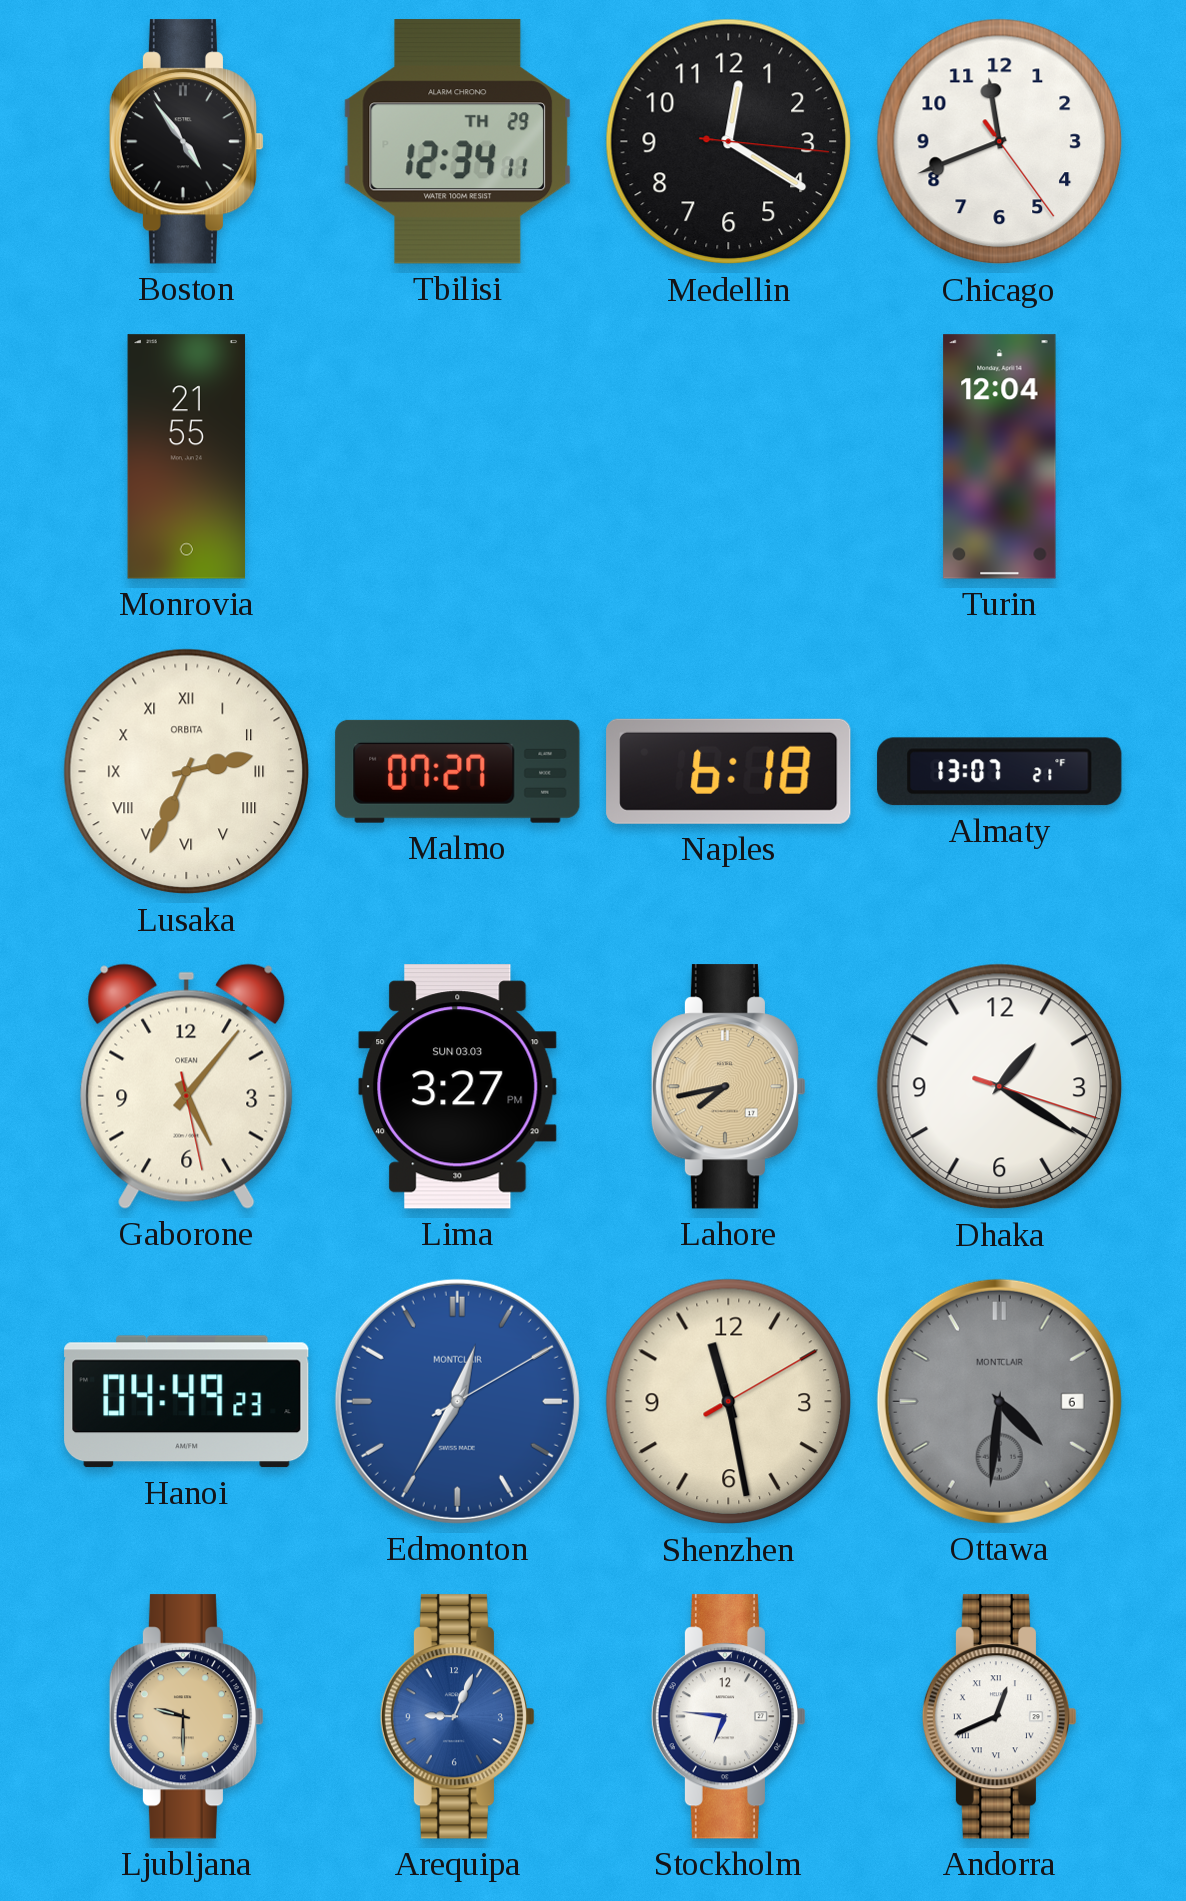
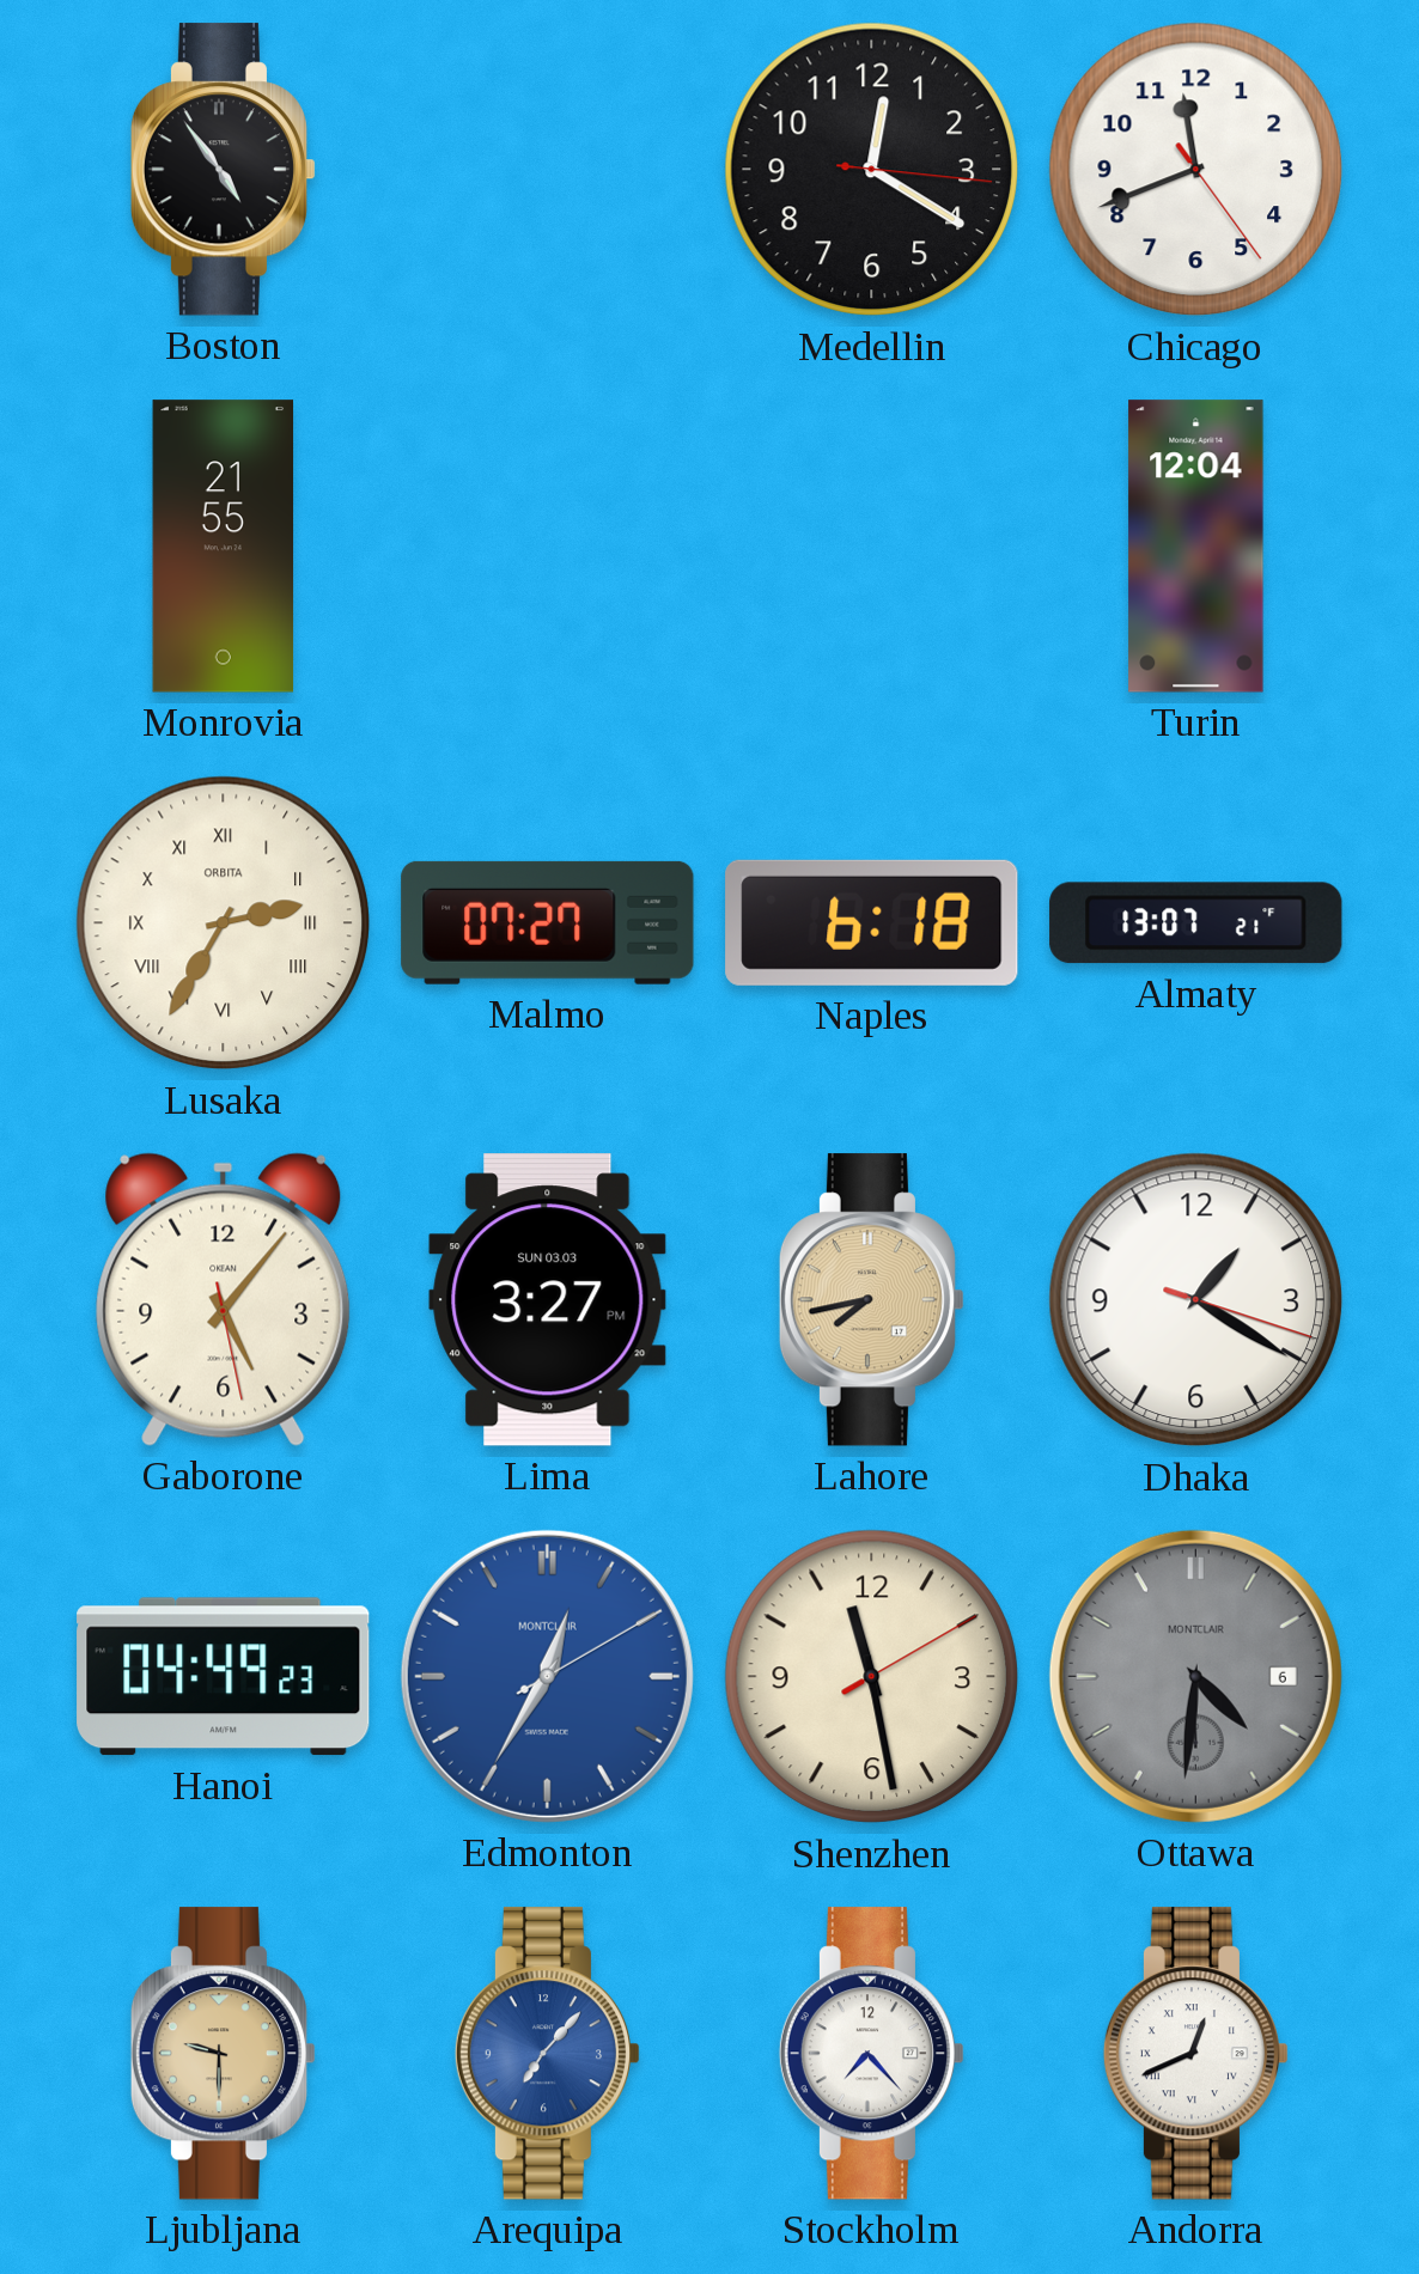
Tbilisi: 12:34 -> none
Lusaka: 2:34 -> 2:35
Arequipa: 9:04 -> 7:07
Stockholm: 6:46 -> 7:23
